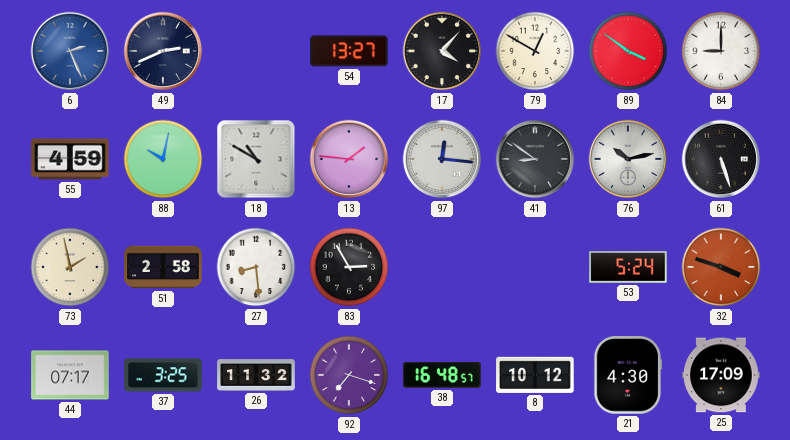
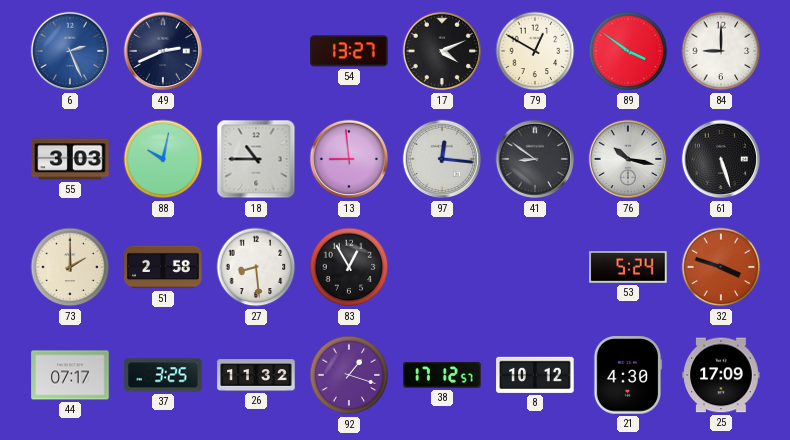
17: 4:07 -> 4:11
55: 4:59 -> 3:03
18: 10:50 -> 10:45
13: 1:46 -> 8:59
76: 10:13 -> 10:17
73: 1:58 -> 2:00
83: 2:55 -> 12:55
92: 7:18 -> 1:18
38: 16:48 -> 17:12
